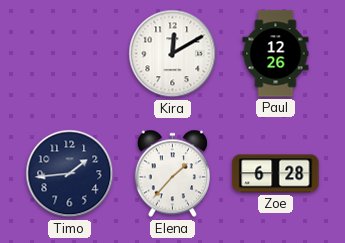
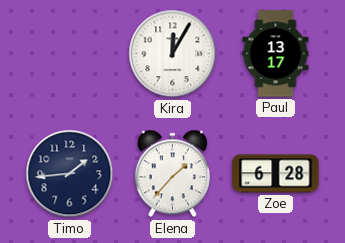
Kira: 12:10 -> 12:05
Paul: 12:26 -> 13:17
